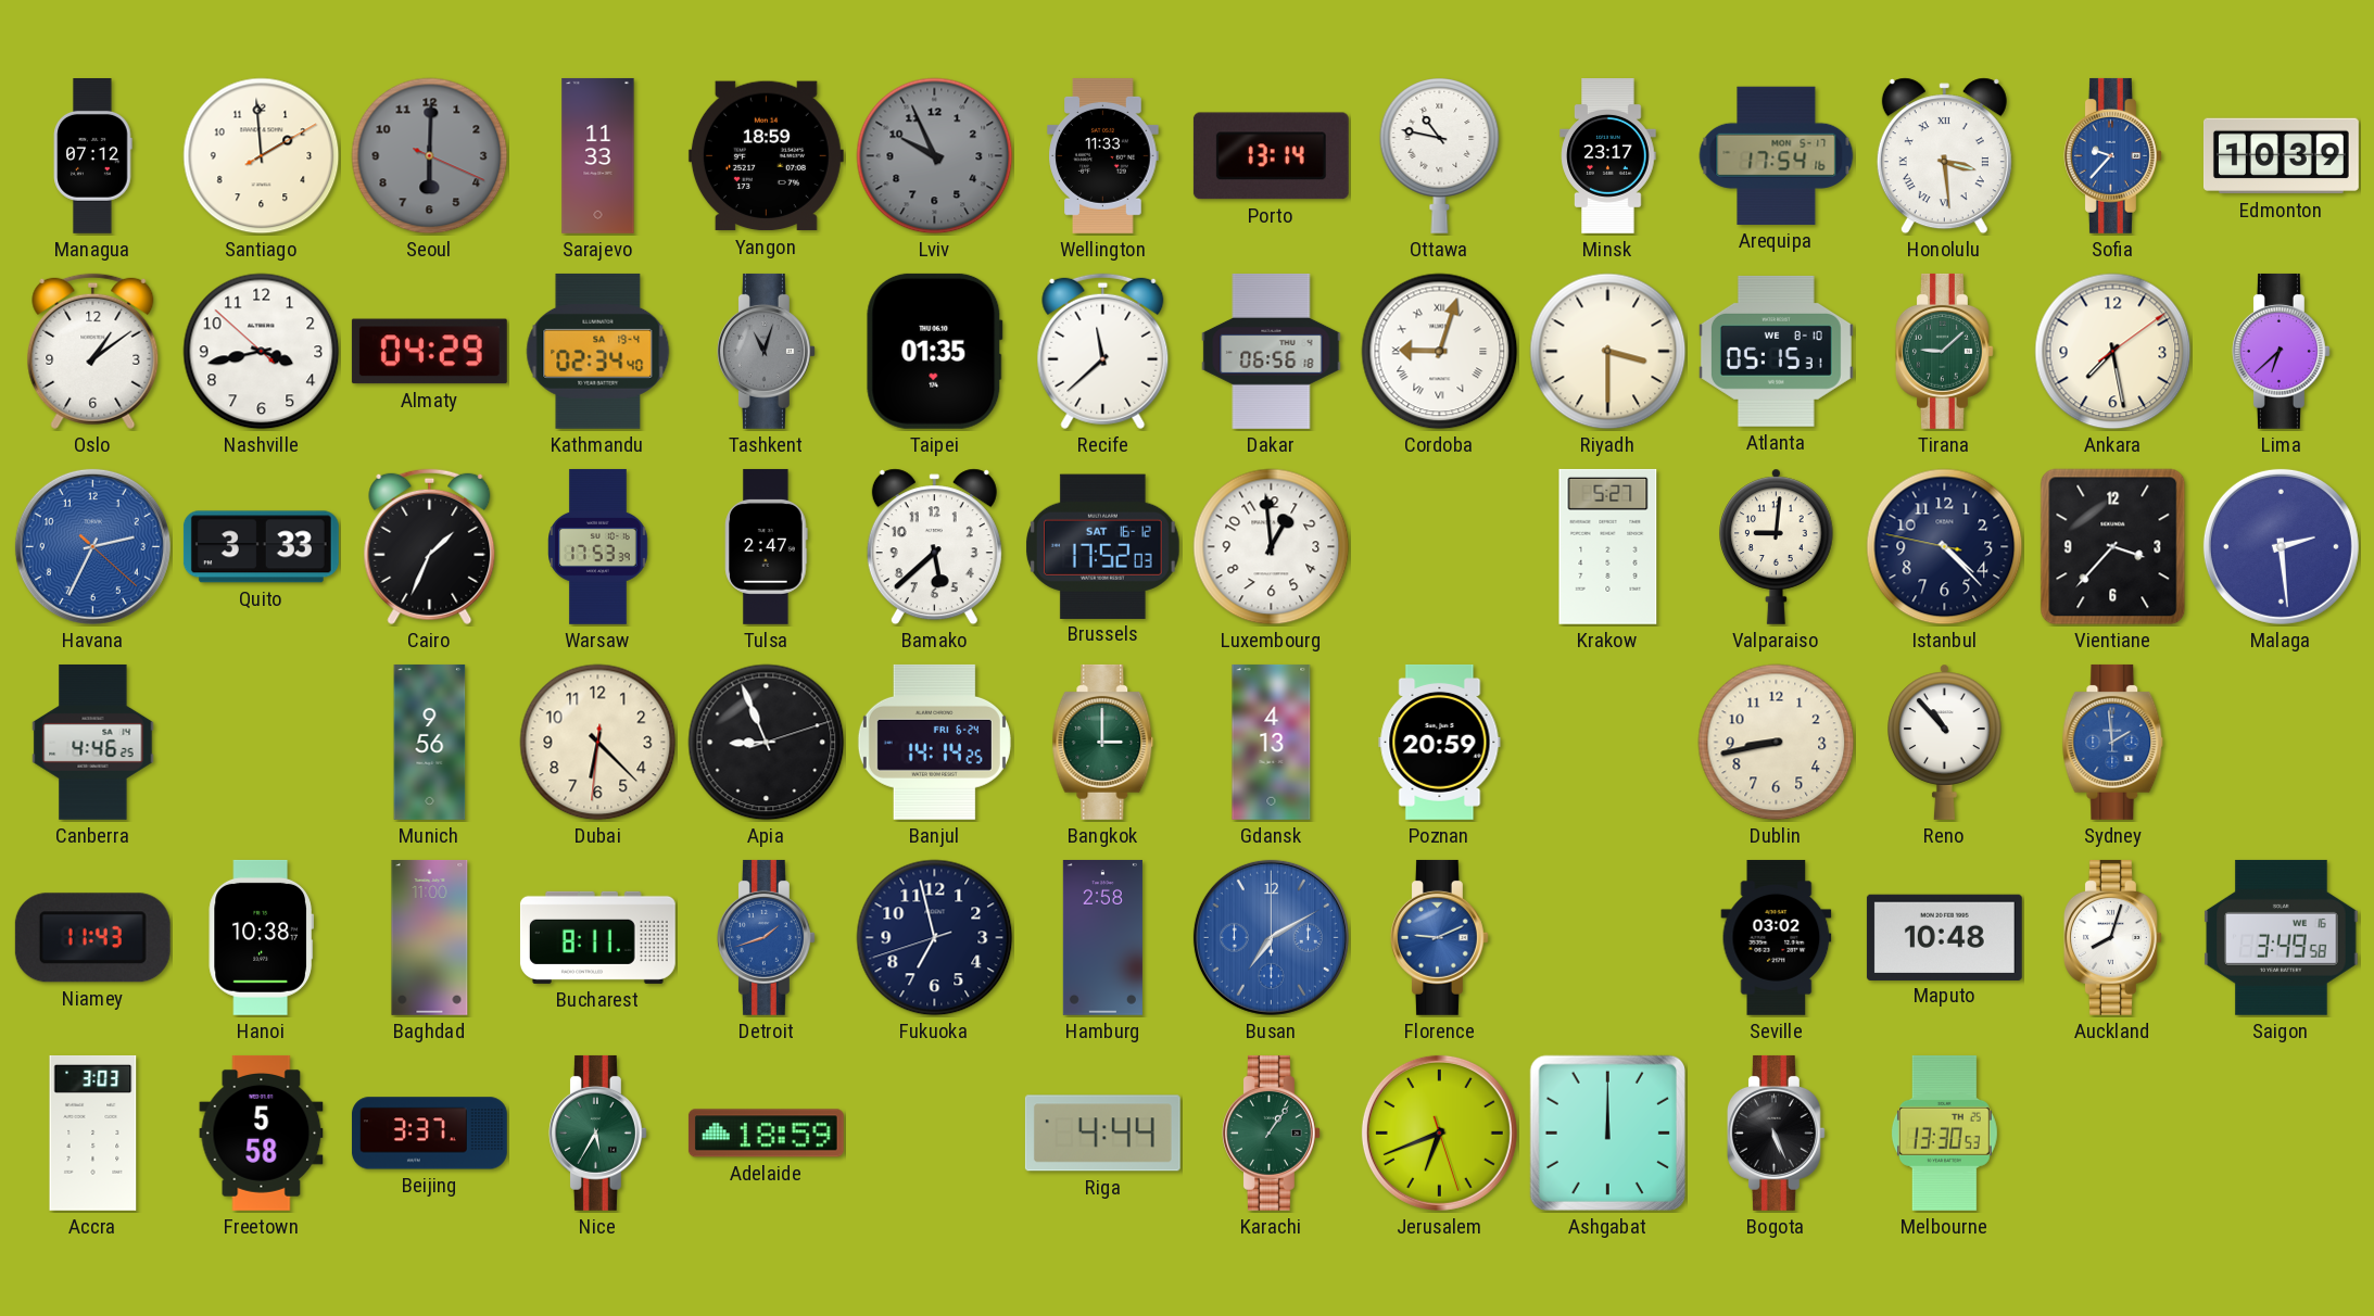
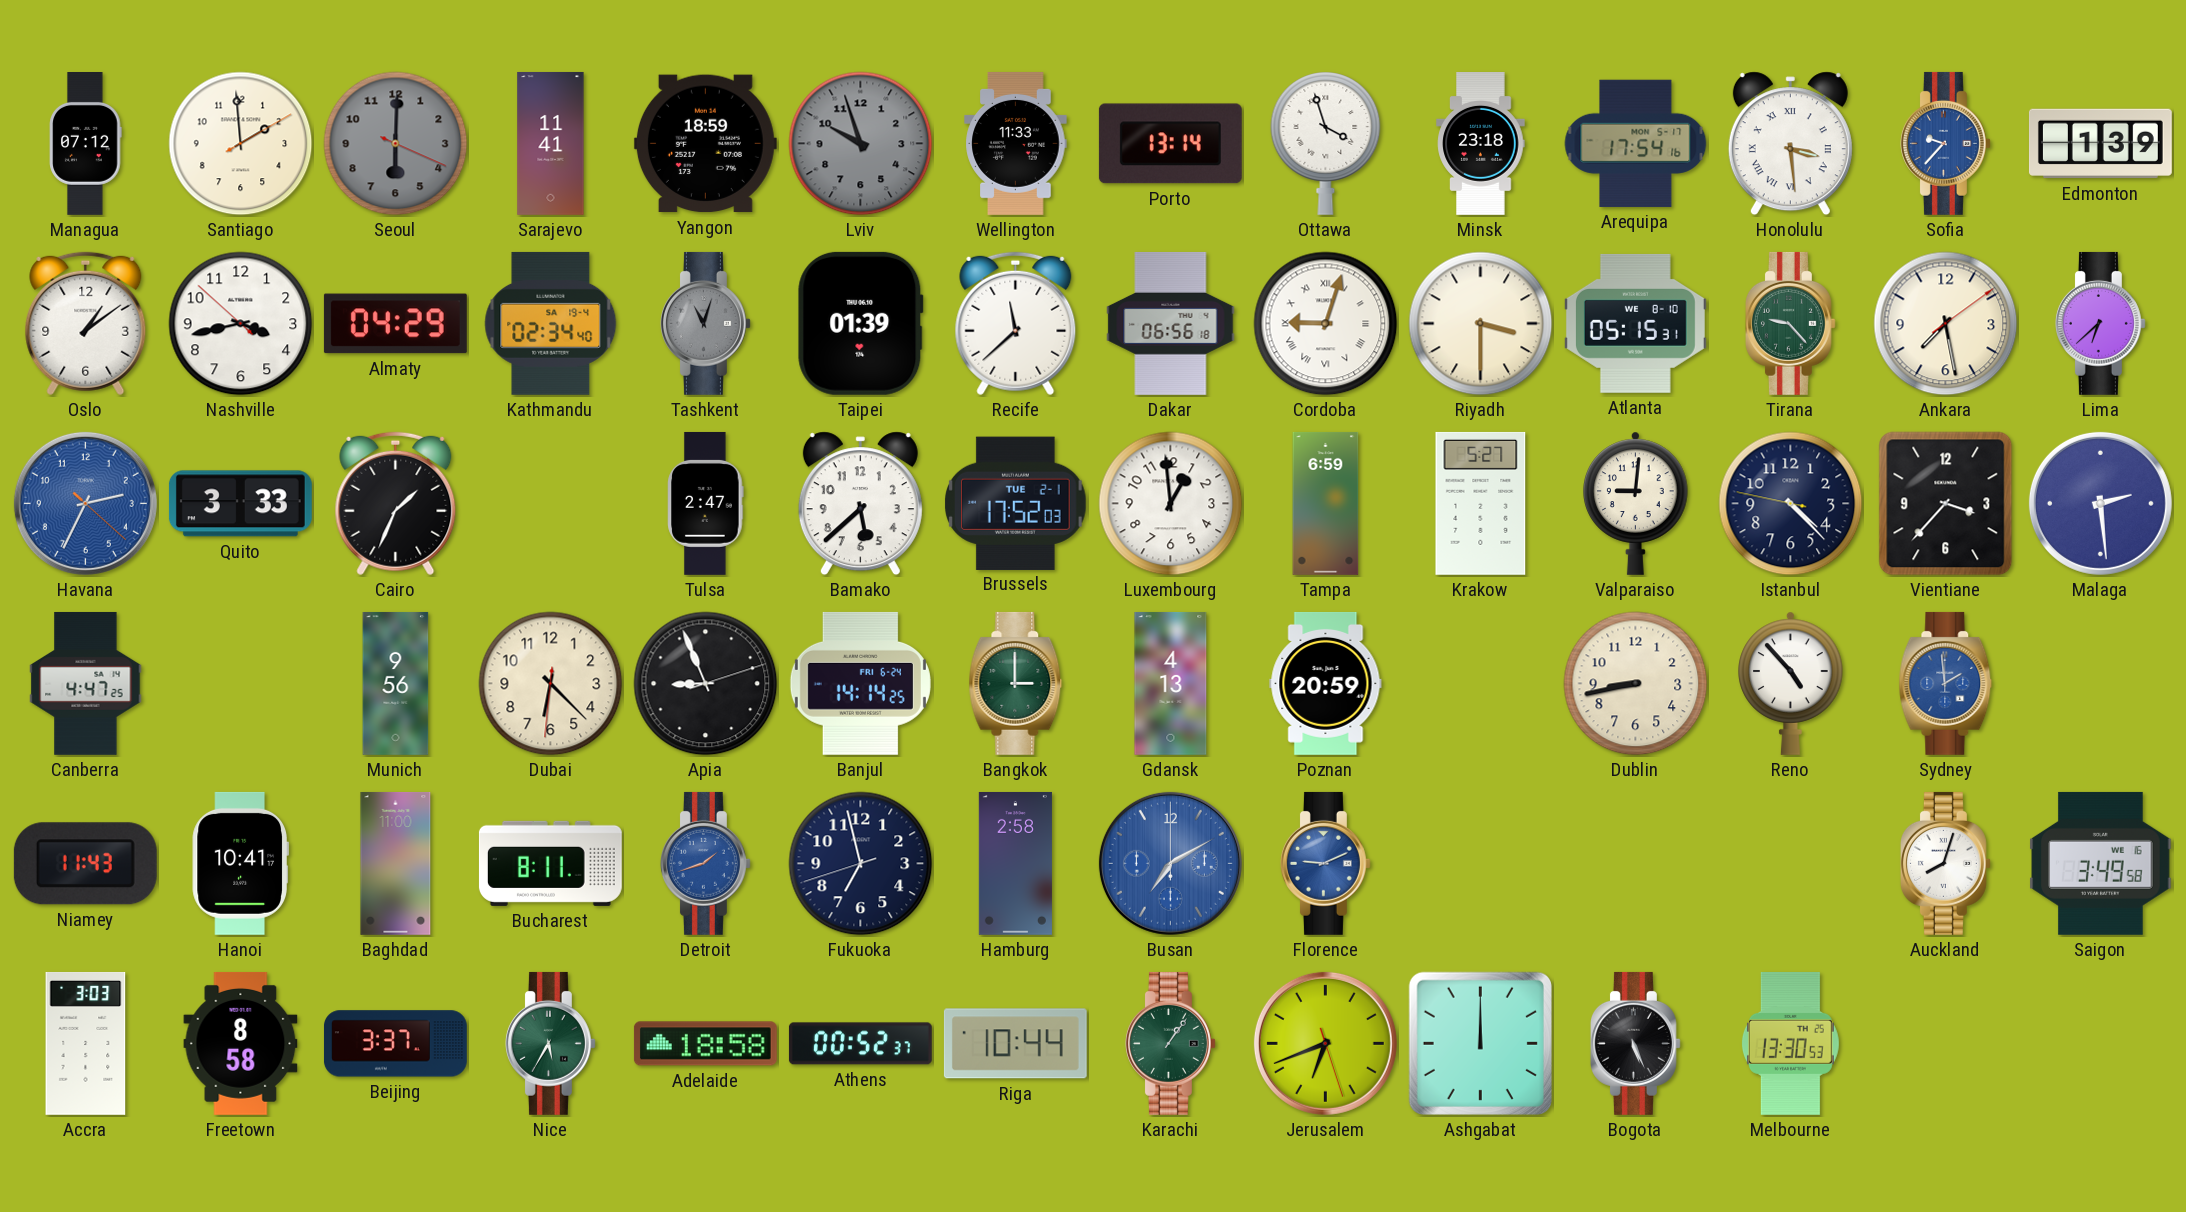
Sarajevo: 11:33 -> 11:41
Lviv: 9:56 -> 9:57
Ottawa: 10:47 -> 3:57
Minsk: 23:17 -> 23:18
Edmonton: 10:39 -> 1:39
Taipei: 01:35 -> 01:39
Tirana: 9:08 -> 9:23
Warsaw: 17:53 -> none
Brussels date: SAT 16-12 -> TUE 2-1
Tampa: none -> 6:59
Canberra: 4:46 -> 4:47
Reno: 10:53 -> 4:53
Hanoi: 10:38 -> 10:41
Seville: 03:02 -> none
Maputo: 10:48 -> none
Freetown: 5:58 -> 8:58
Adelaide: 18:59 -> 18:58
Athens: none -> 00:52
Riga: 4:44 -> 10:44
